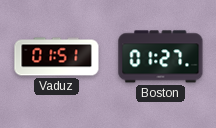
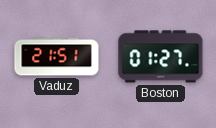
Vaduz: 01:51 -> 21:51
